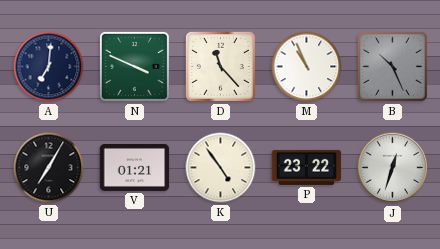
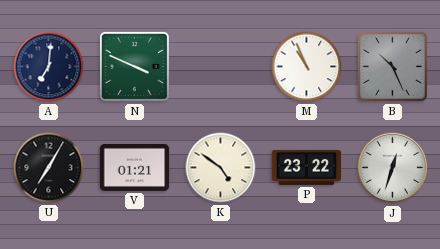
D: 11:23 -> none
K: 4:54 -> 4:51
